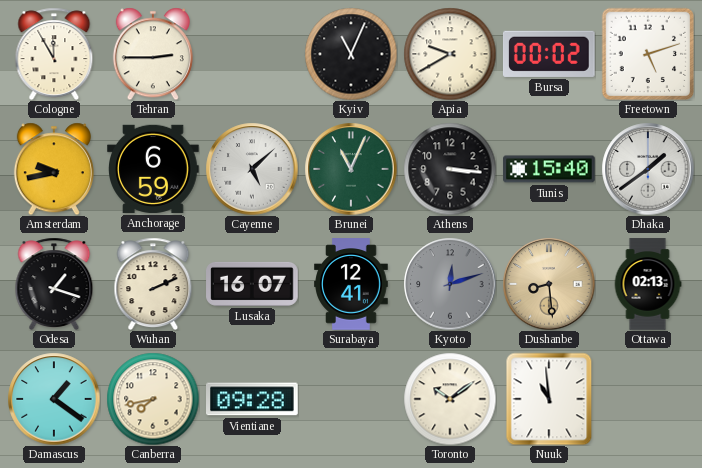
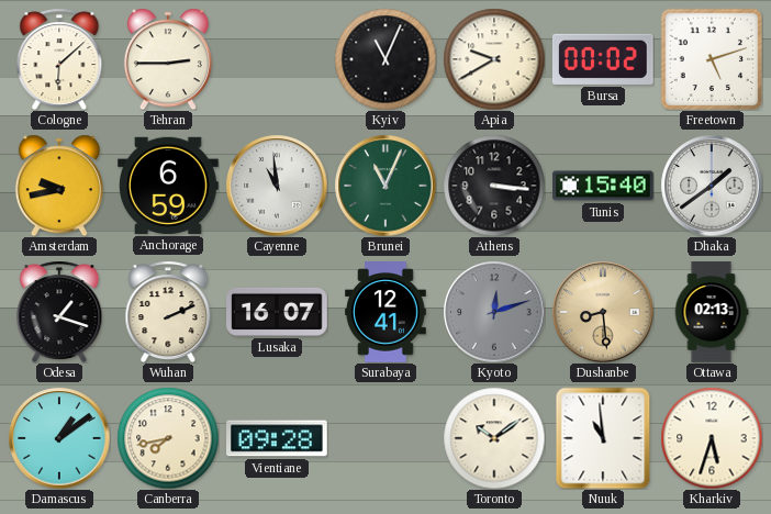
Cologne: 11:55 -> 6:08
Cayenne: 5:08 -> 10:59
Damascus: 1:21 -> 1:09
Kharkiv: none -> 5:33
